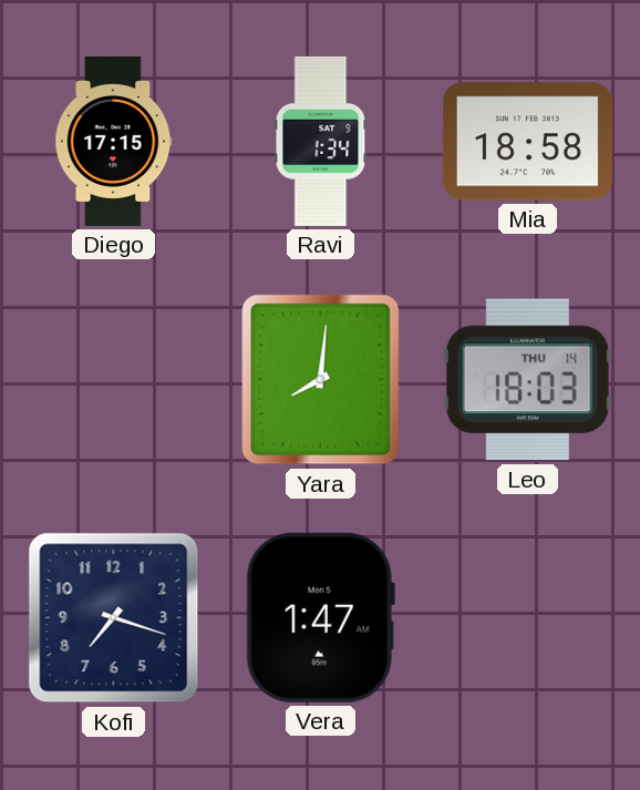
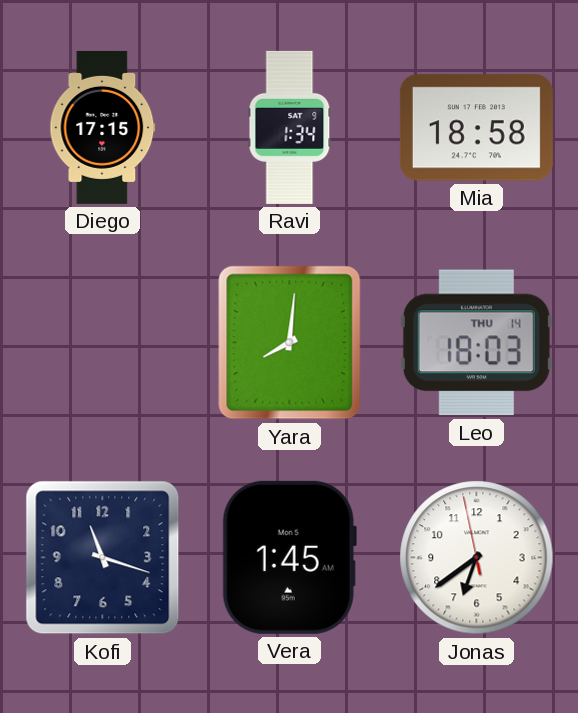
Kofi: 7:18 -> 11:18
Vera: 1:47 -> 1:45
Jonas: none -> 6:38
